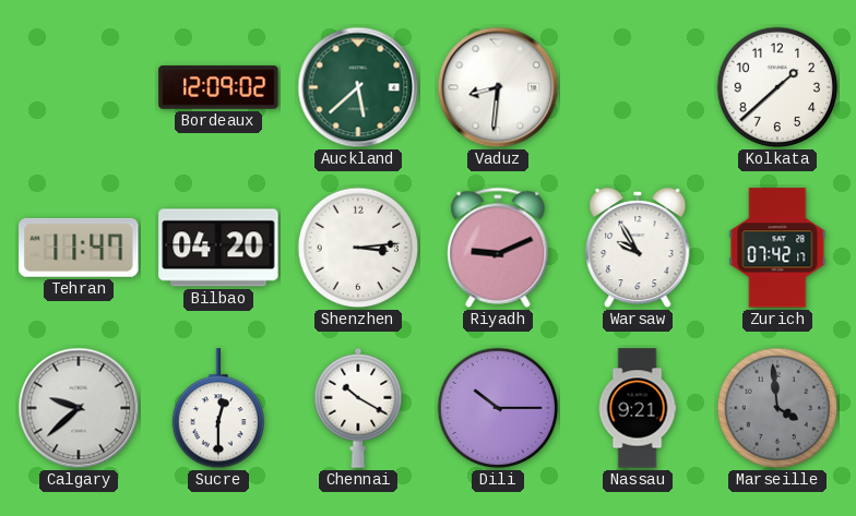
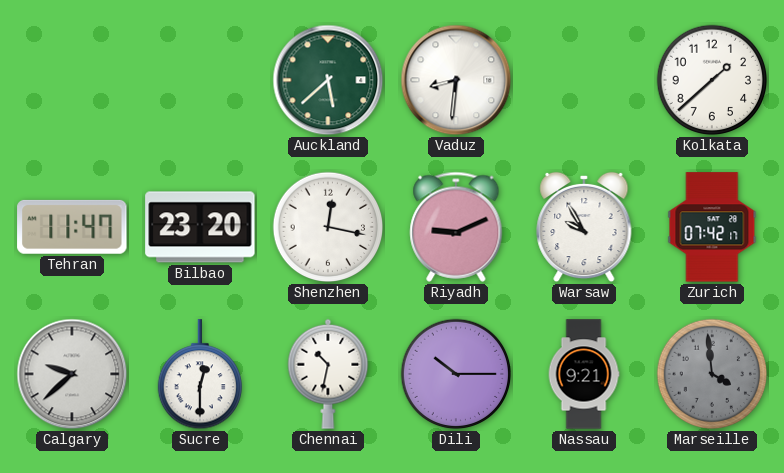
Bordeaux: 12:09 -> none
Bilbao: 04:20 -> 23:20
Shenzhen: 3:14 -> 12:17
Chennai: 10:20 -> 10:32
